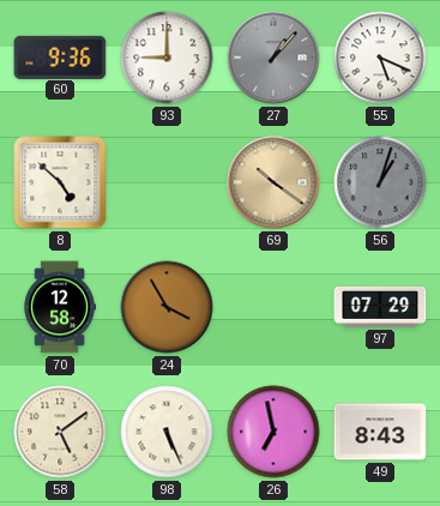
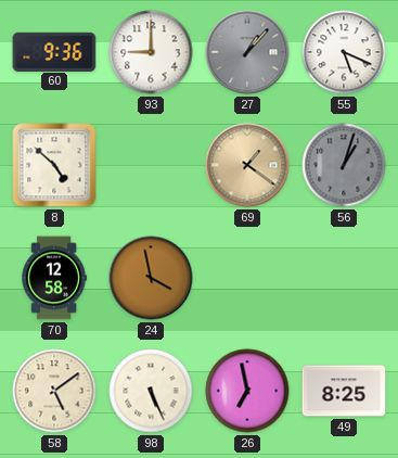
69: 10:21 -> 1:21
24: 3:55 -> 3:58
97: 07:29 -> none
49: 8:43 -> 8:25
